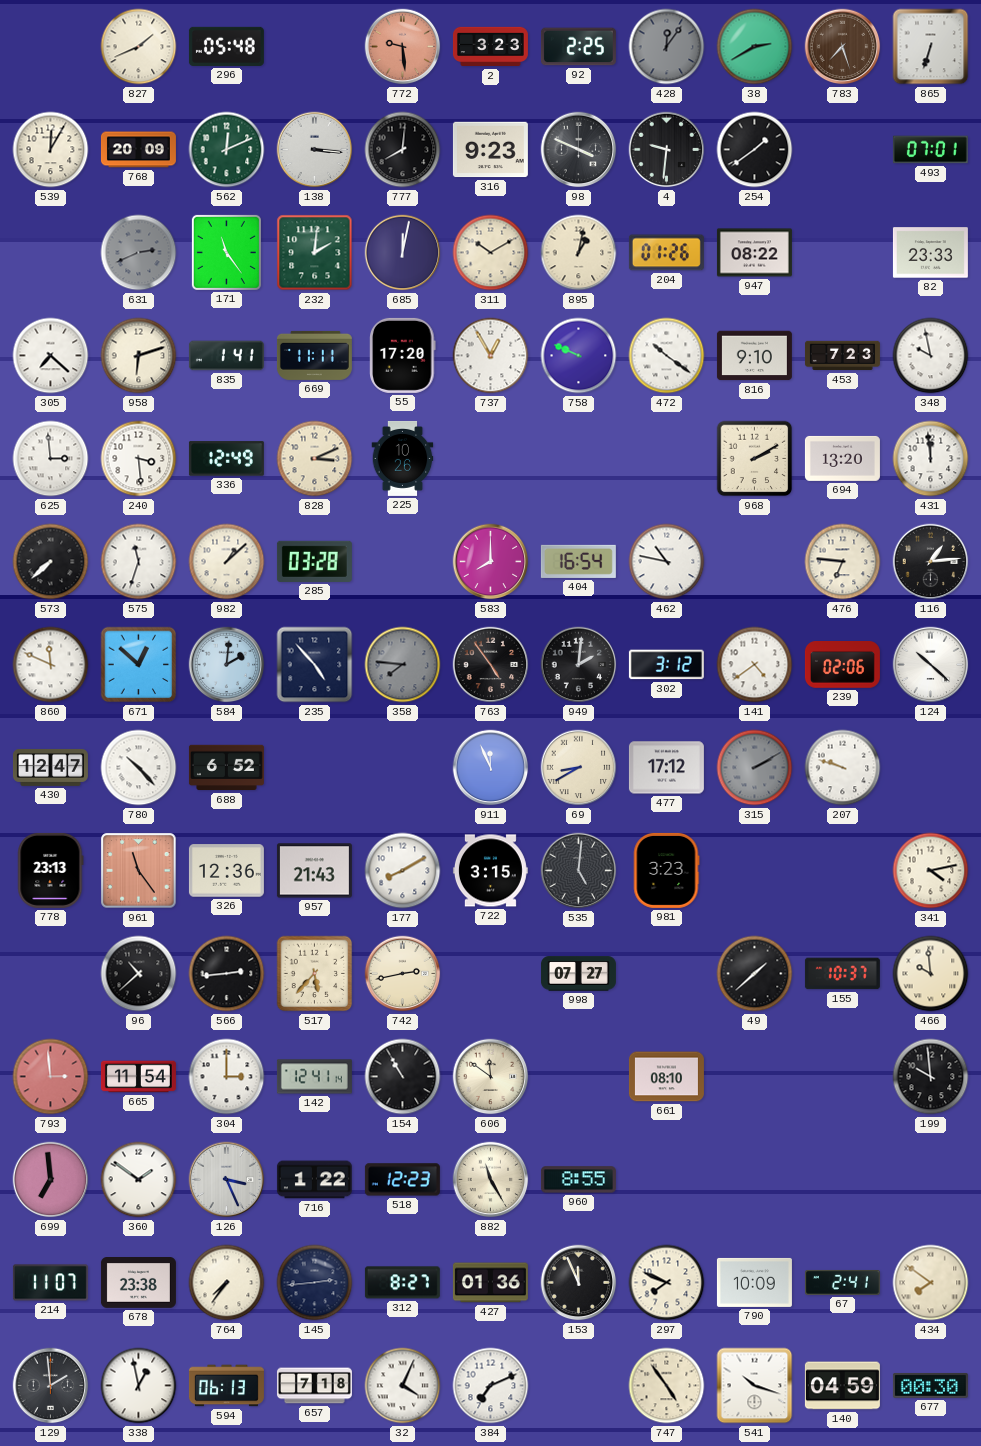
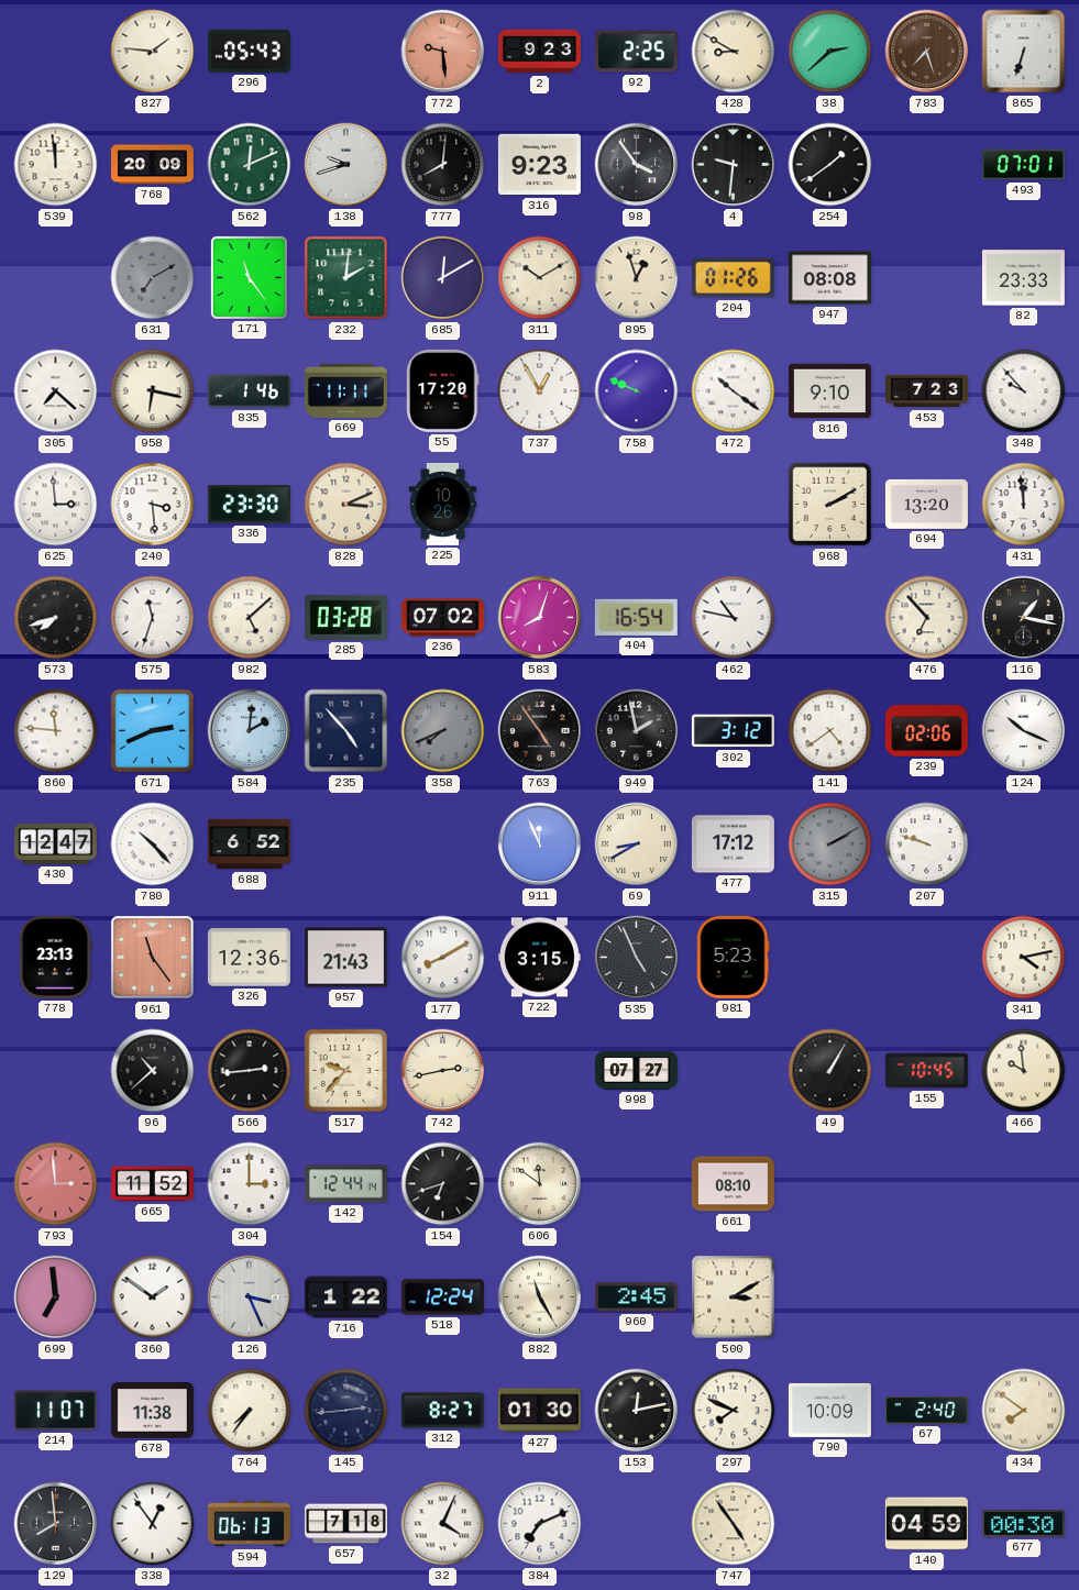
827: 1:41 -> 1:46
296: 05:48 -> 05:43
2: 3:23 -> 9:23
428: 12:06 -> 8:50
428 dial: grey -> cream
38: 2:40 -> 2:38
539: 12:05 -> 11:59
138: 3:16 -> 9:42
98: 3:49 -> 3:54
631: 2:41 -> 7:10
685: 12:02 -> 12:10
895: 1:02 -> 12:57
947: 08:22 -> 08:08
958: 6:12 -> 6:17
835: 1:41 -> 1:46
348: 9:58 -> 9:53
336: 12:49 -> 23:30
573: 7:38 -> 7:42
982: 1:08 -> 5:08
236: none -> 07:02
583: 8:00 -> 8:03
476: 6:46 -> 6:53
116: 1:14 -> 1:17
860: 11:49 -> 11:46
671: 12:52 -> 2:41
358: 7:46 -> 7:41
949: 2:01 -> 1:58
124: 10:22 -> 10:19
535: 5:01 -> 4:56
981: 3:23 -> 5:23
517: 5:37 -> 9:37
49: 1:38 -> 1:05
155: 10:37 -> 10:45
665: 11:54 -> 11:52
142: 12:41 -> 12:44
154: 10:55 -> 6:42
199: 9:59 -> none
518: 12:23 -> 12:24
960: 8:55 -> 2:45
500: none -> 3:10
678: 23:38 -> 11:38
427: 01:36 -> 01:30
153: 11:56 -> 12:13
67: 2:41 -> 2:40
129: 1:59 -> 7:59
338: 12:58 -> 12:54
541: 10:18 -> none
